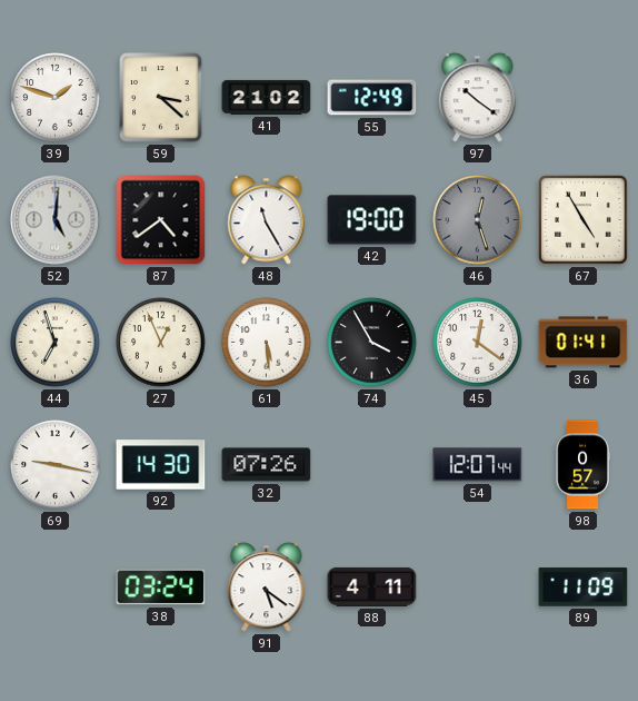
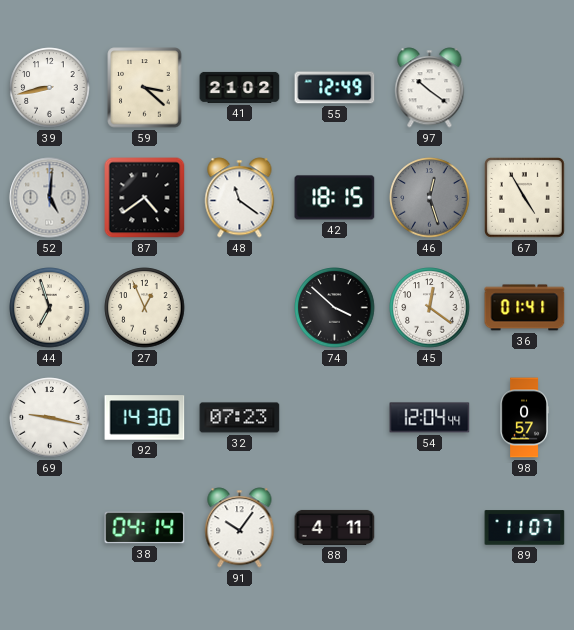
39: 1:48 -> 8:43
48: 11:25 -> 11:21
42: 19:00 -> 18:15
61: 5:29 -> none
74: 3:55 -> 3:52
32: 07:26 -> 07:23
54: 12:07 -> 12:04
38: 03:24 -> 04:14
91: 5:21 -> 10:06
89: 11:09 -> 11:07
